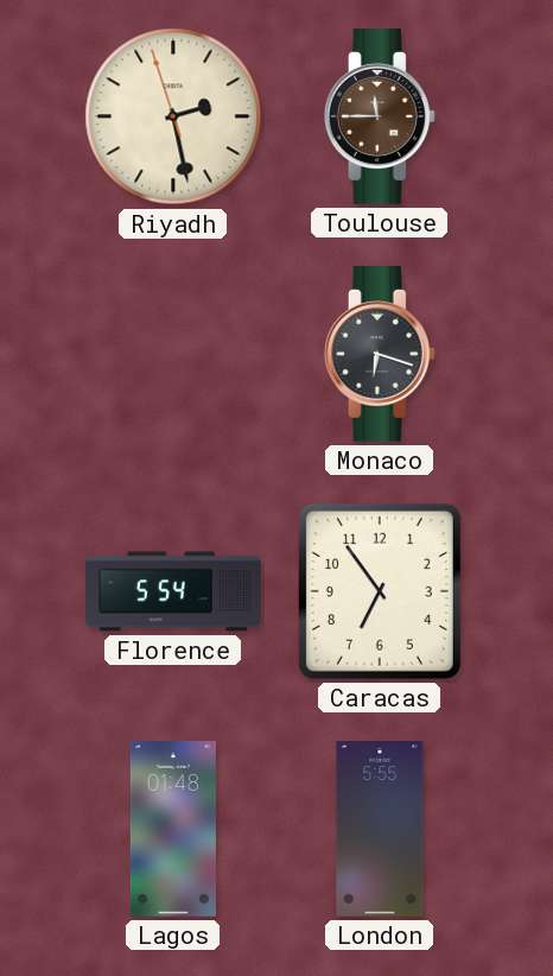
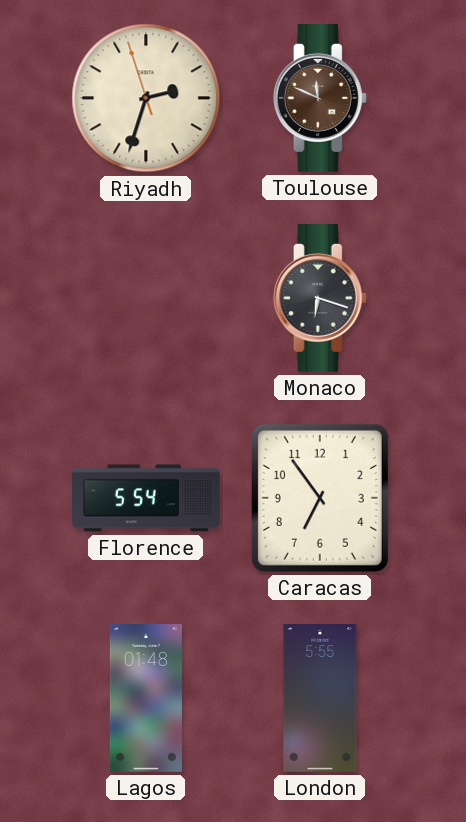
Riyadh: 2:27 -> 2:32
Toulouse: 11:45 -> 11:49
